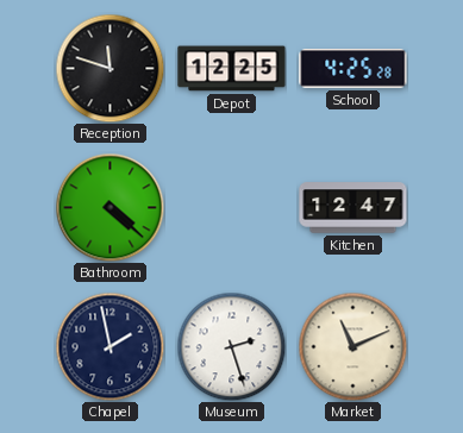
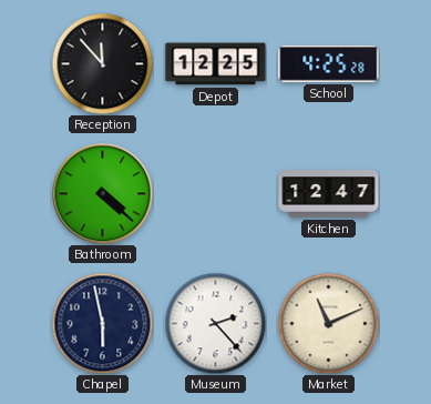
Reception: 11:48 -> 11:53
Chapel: 1:58 -> 5:58
Museum: 2:27 -> 2:23
